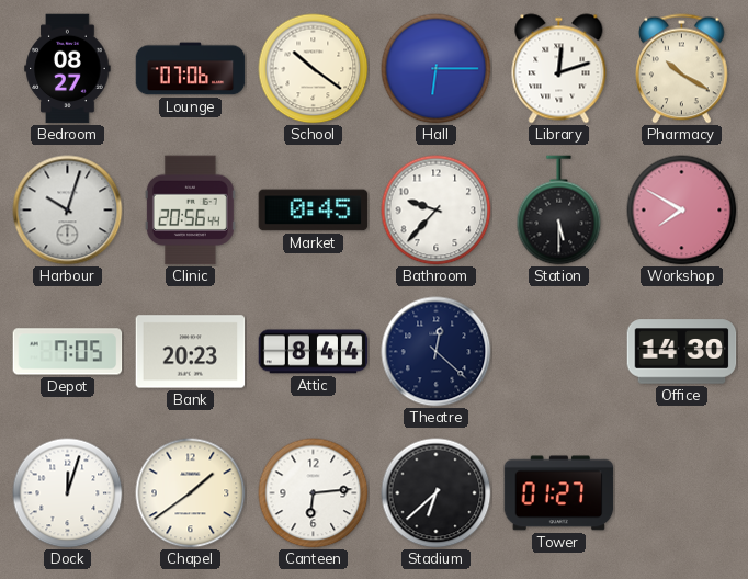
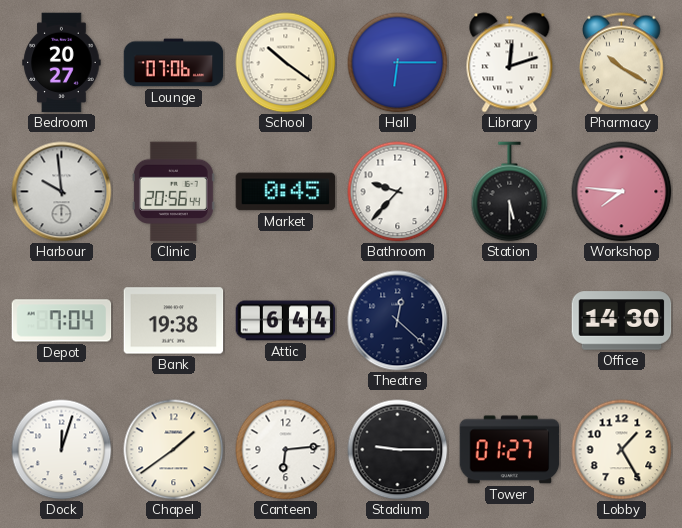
Bedroom: 08:27 -> 20:27
Harbour: 10:03 -> 9:59
Workshop: 7:50 -> 7:46
Depot: 7:05 -> 7:04
Bank: 20:23 -> 19:38
Attic: 8:44 -> 6:44
Stadium: 6:38 -> 9:15
Lobby: none -> 1:25
